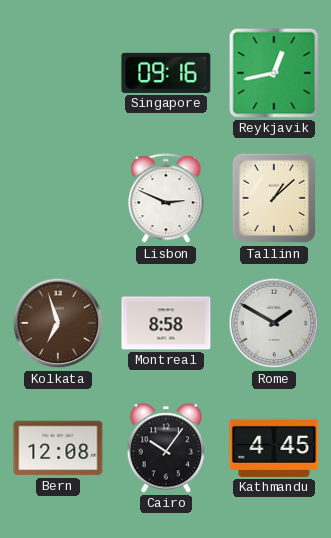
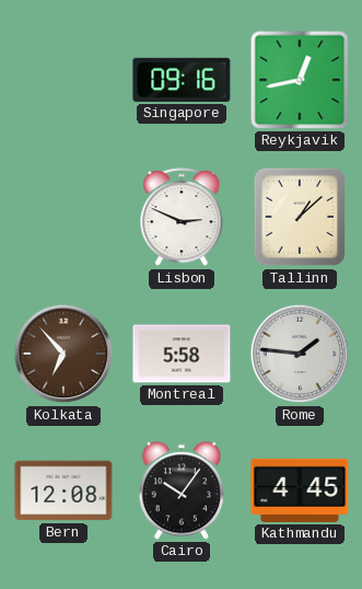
Kolkata: 6:57 -> 6:53
Montreal: 8:58 -> 5:58
Rome: 1:50 -> 1:46
